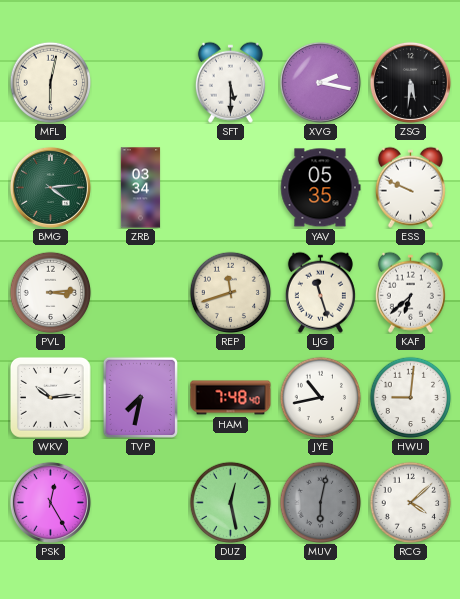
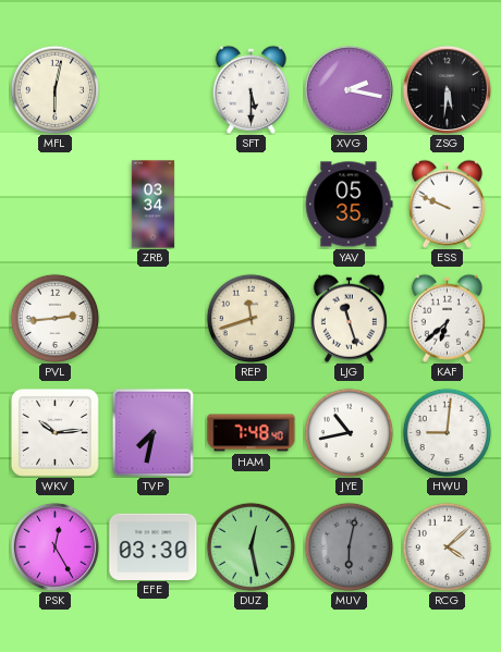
BMG: 4:14 -> none
PVL: 3:14 -> 2:44
EFE: none -> 03:30
